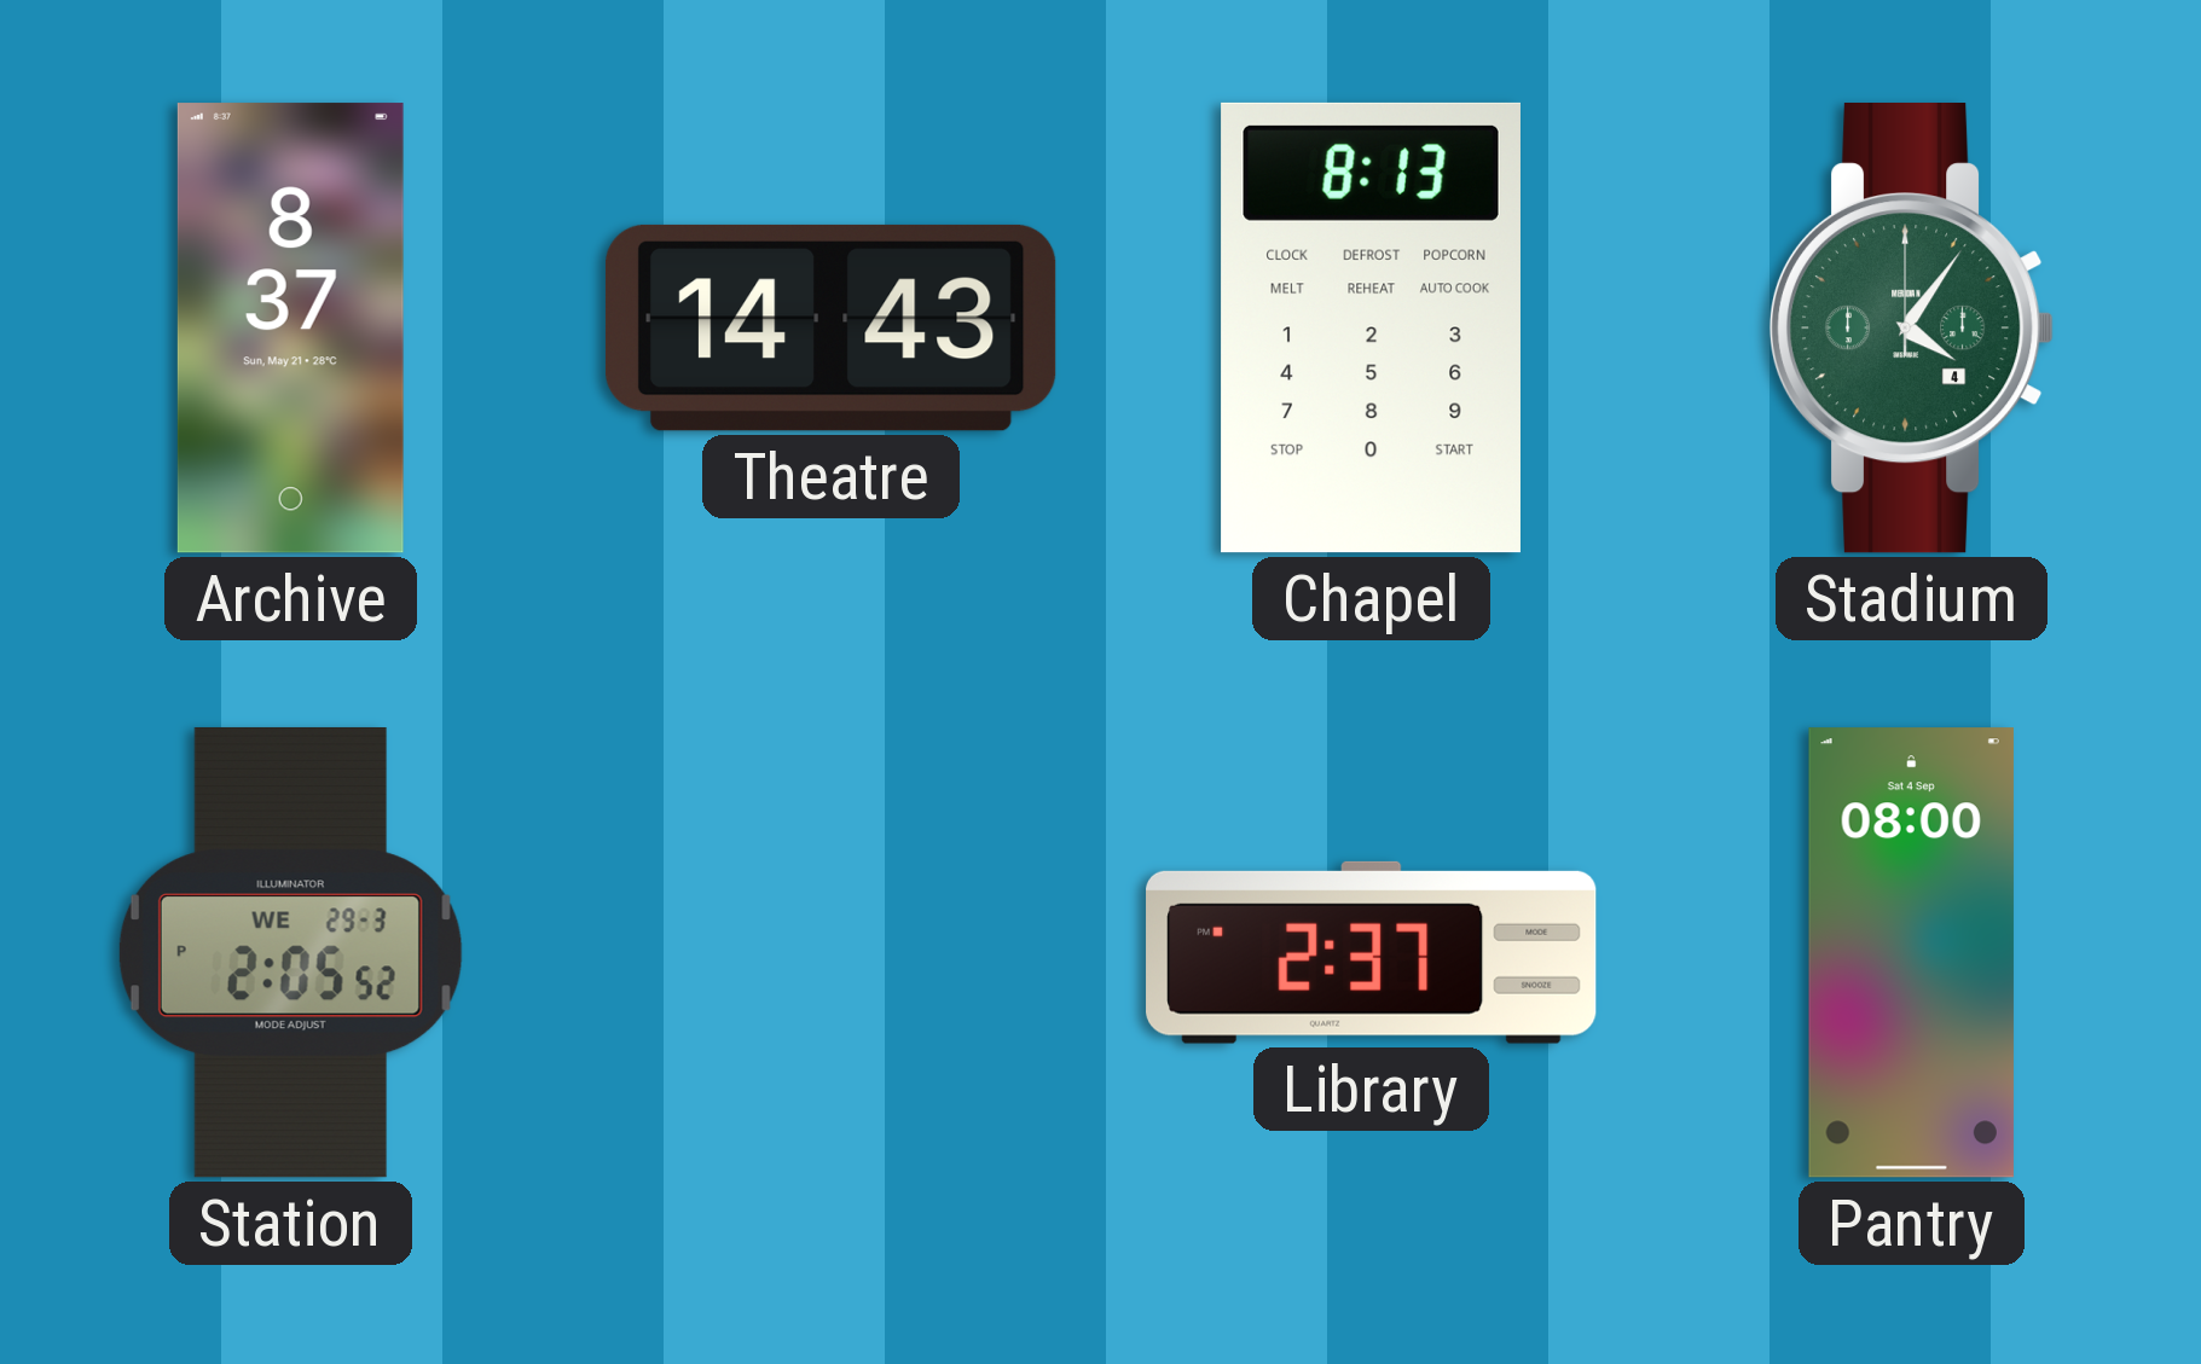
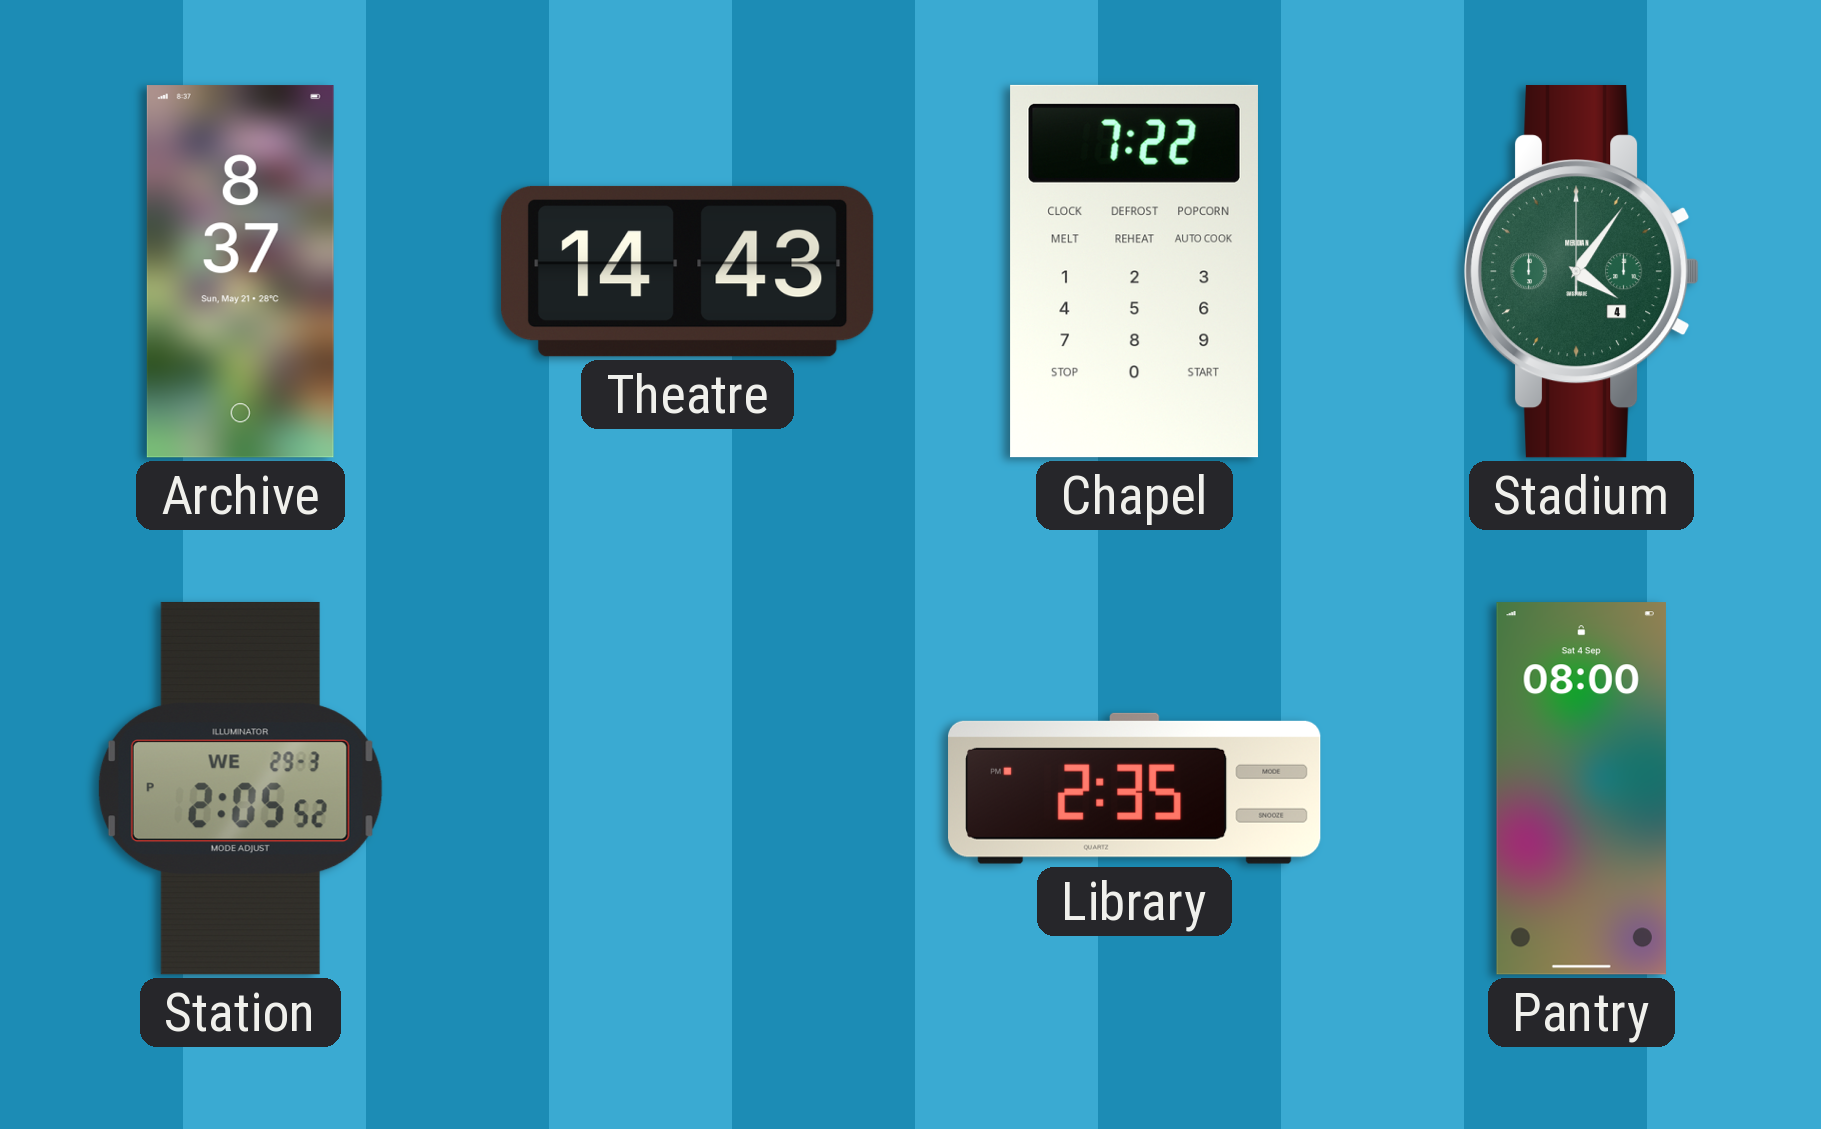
Chapel: 8:13 -> 7:22
Library: 2:37 -> 2:35
